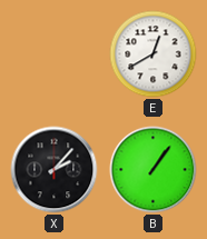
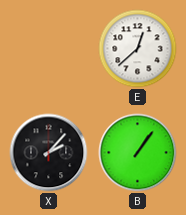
E: 12:40 -> 12:38
